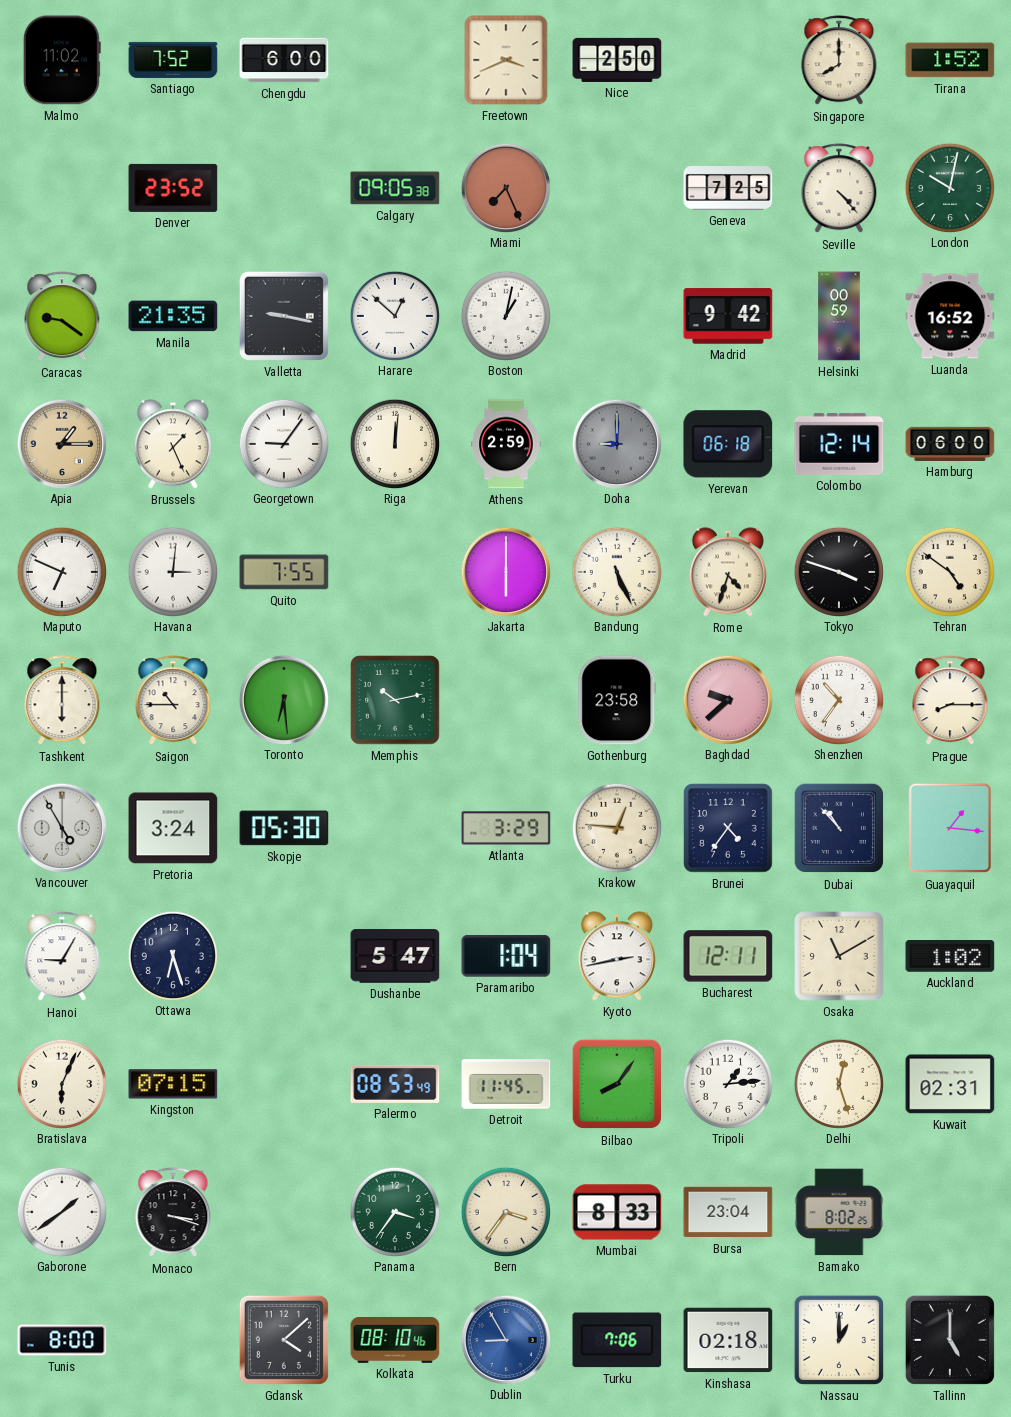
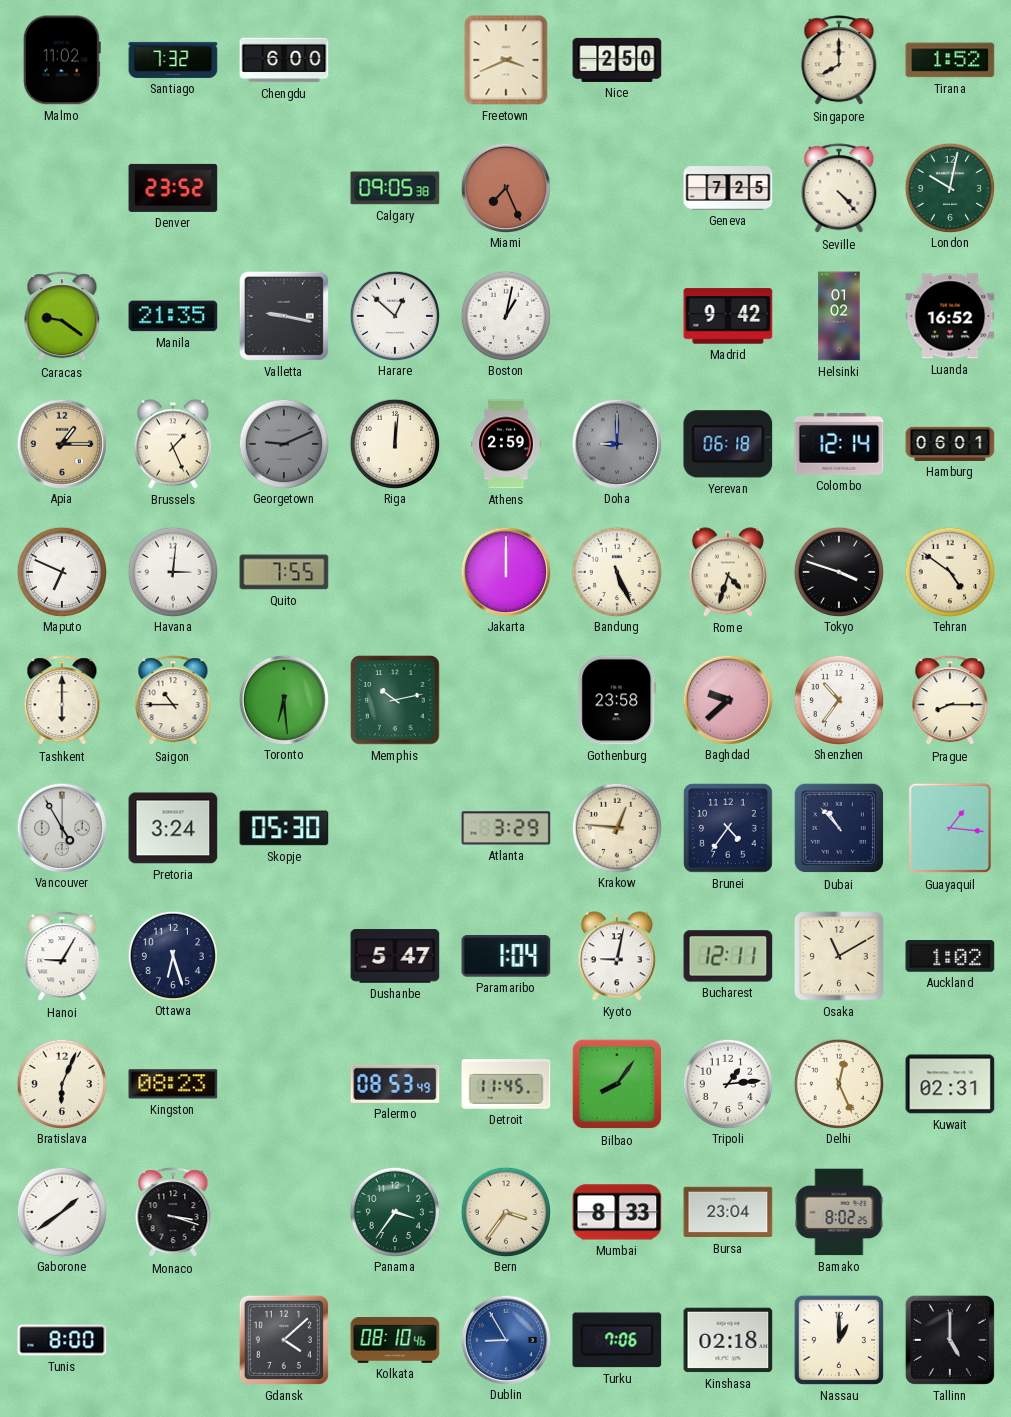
Santiago: 7:52 -> 7:32
Helsinki: 00:59 -> 01:02
Georgetown: 9:06 -> 9:11
Georgetown dial: white -> grey
Hamburg: 06:00 -> 06:01
Jakarta: 6:00 -> 12:00
Kyoto: 2:43 -> 9:02
Kingston: 07:15 -> 08:23
Delhi: 12:27 -> 12:26
